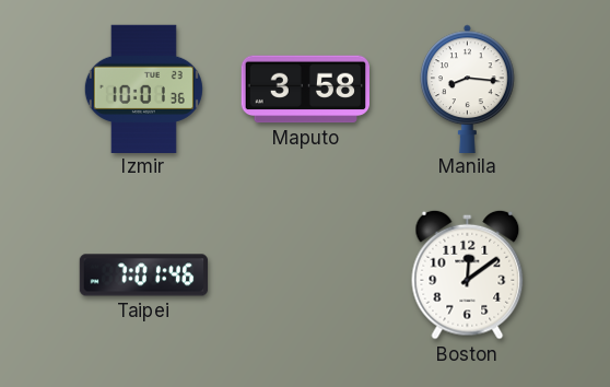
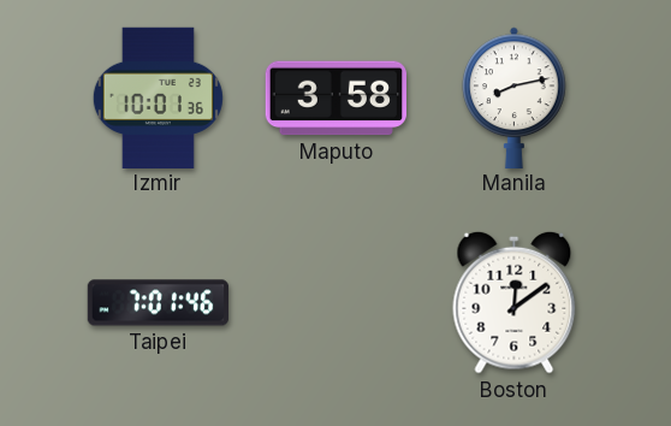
Manila: 8:16 -> 8:13
